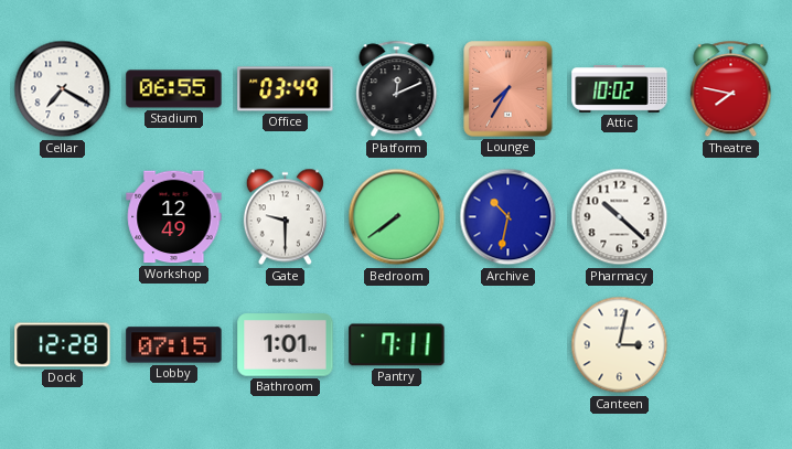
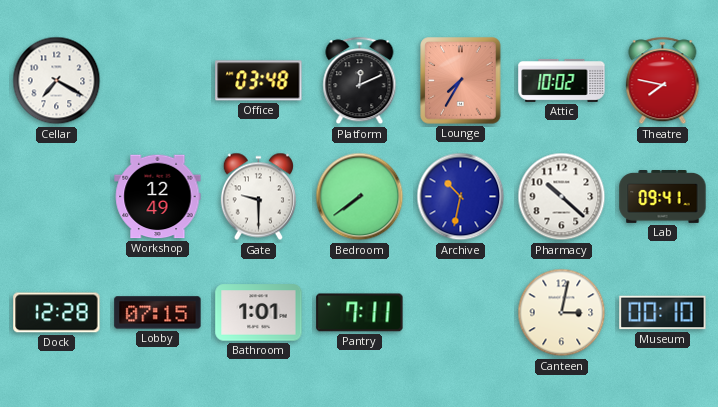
Stadium: 06:55 -> none
Office: 03:49 -> 03:48
Lab: none -> 09:41
Museum: none -> 00:10
